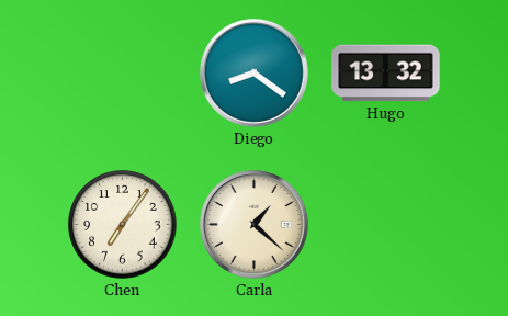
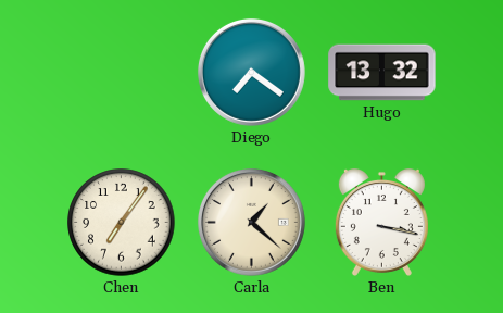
Diego: 8:21 -> 7:21
Ben: none -> 3:17
